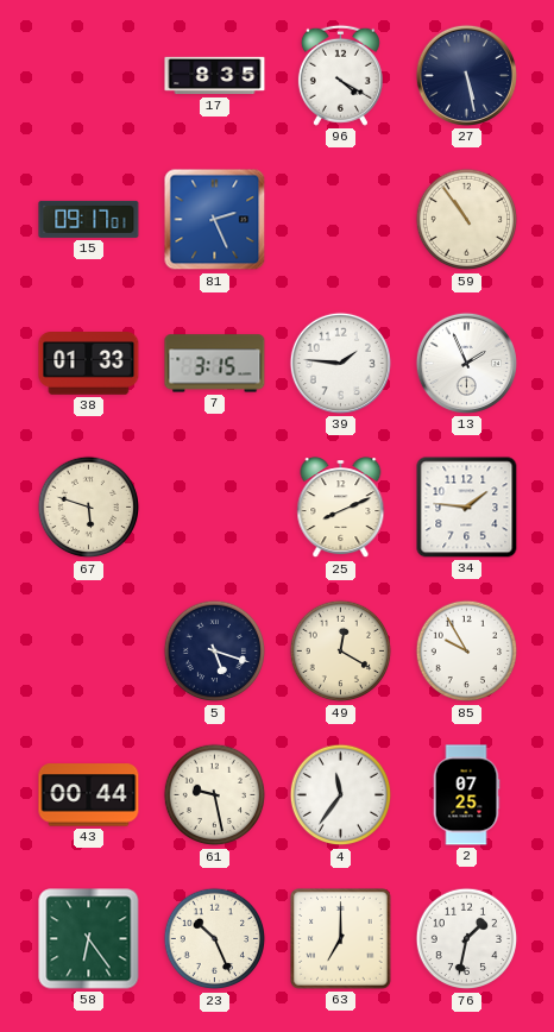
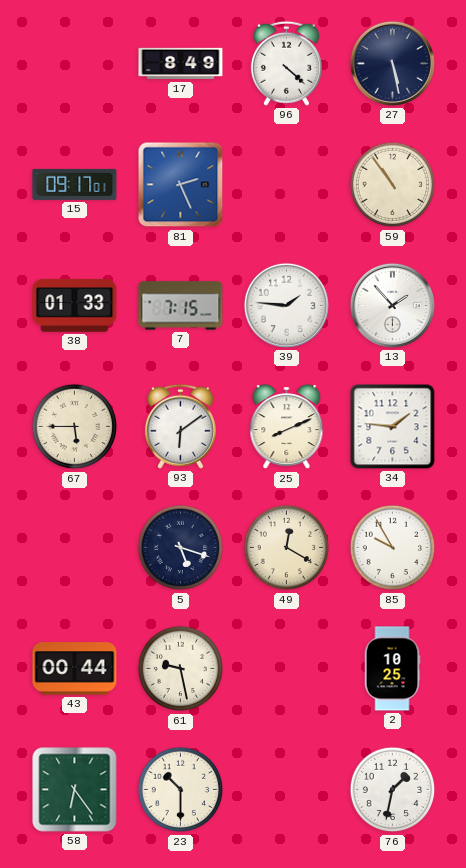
17: 8:35 -> 8:49
96: 4:20 -> 4:22
7: 3:15 -> 7:15
13: 1:56 -> 1:53
67: 5:48 -> 5:45
93: none -> 6:09
4: 11:36 -> none
2: 07:25 -> 10:25
23: 10:26 -> 10:30
63: 7:00 -> none
